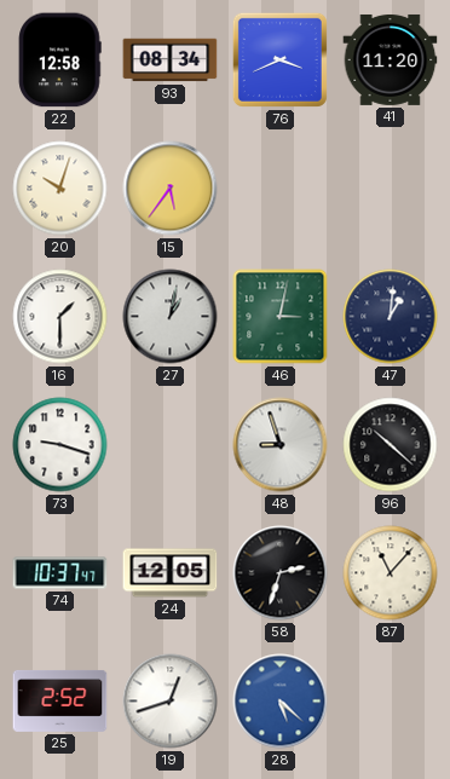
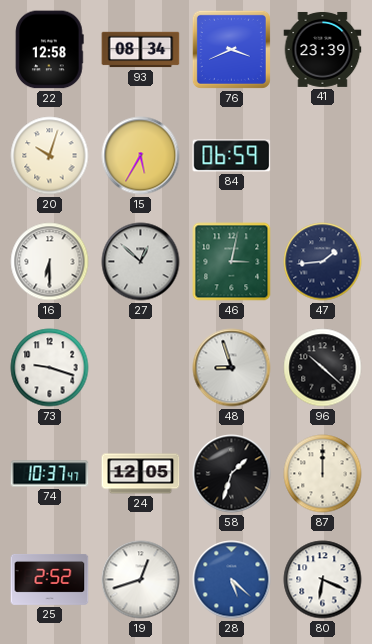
41: 11:20 -> 23:39
15: 5:36 -> 5:35
84: none -> 06:59
16: 1:30 -> 6:30
27: 1:02 -> 12:52
47: 1:01 -> 1:44
58: 2:33 -> 1:33
87: 11:07 -> 12:00
80: none -> 6:19
